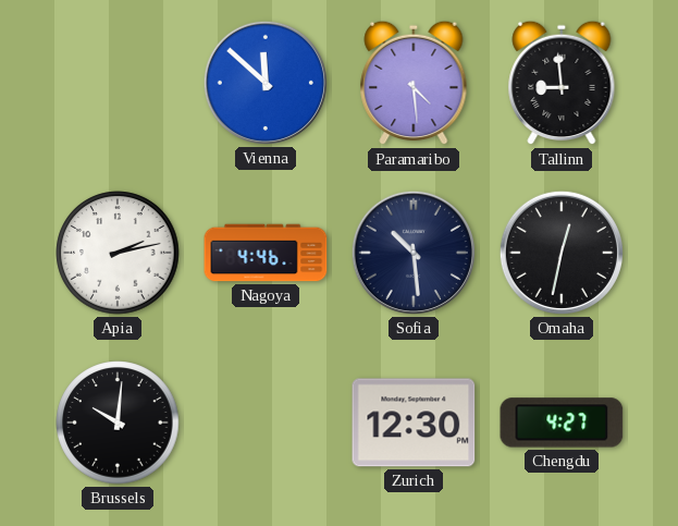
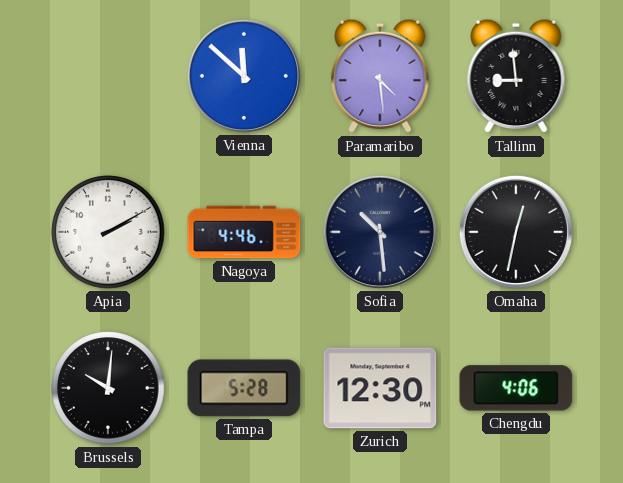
Apia: 2:13 -> 2:10
Tampa: none -> 5:28
Chengdu: 4:27 -> 4:06
